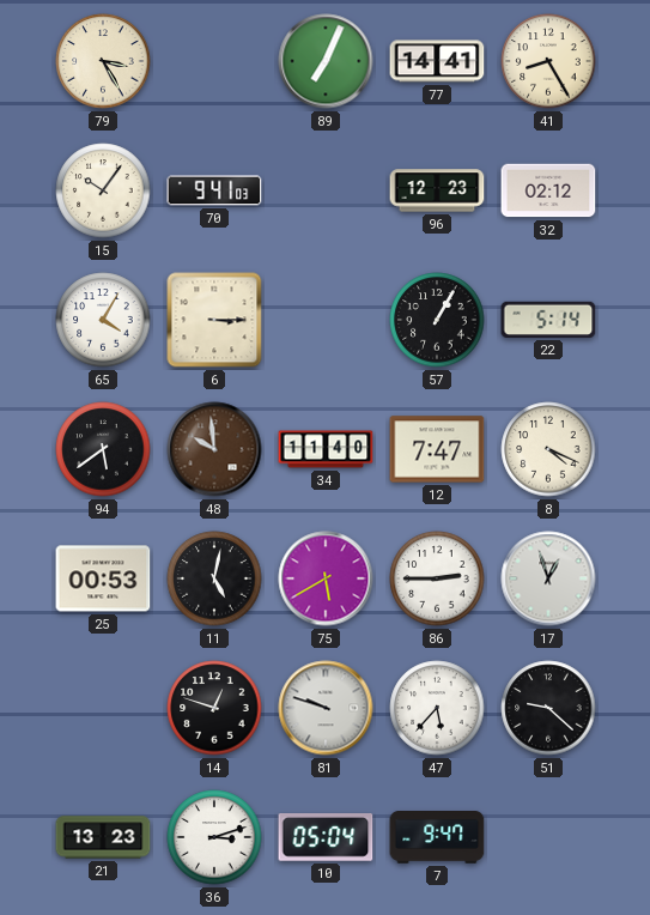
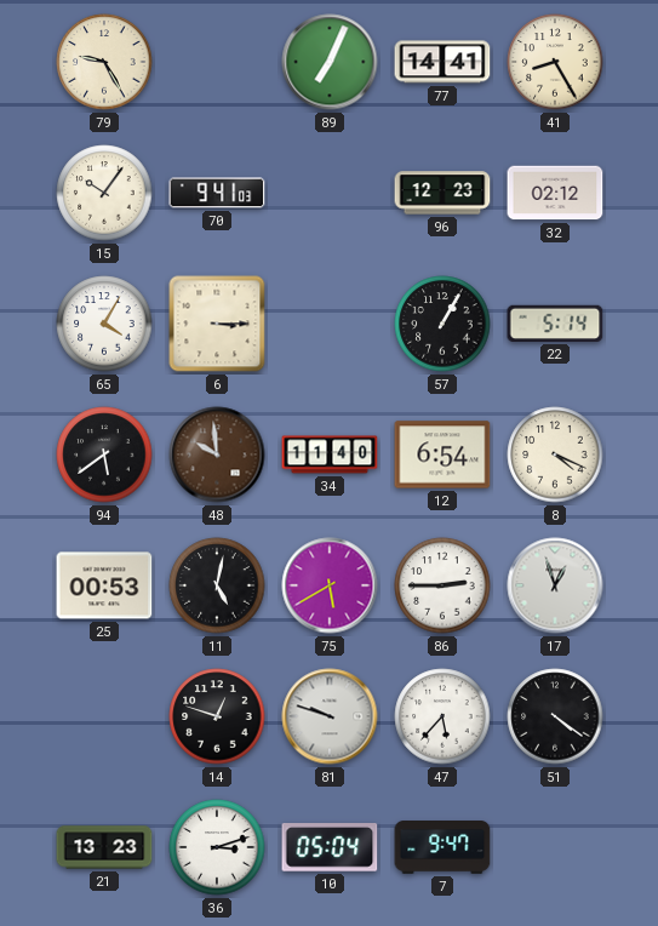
79: 3:25 -> 9:25
12: 7:47 -> 6:54
51: 9:22 -> 4:21
